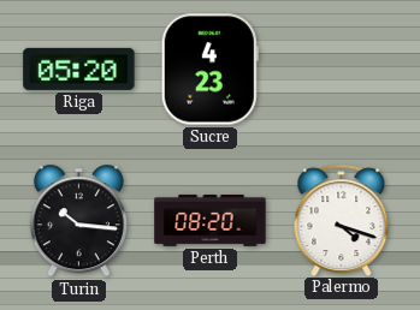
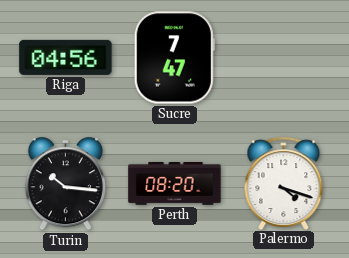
Riga: 05:20 -> 04:56
Sucre: 4:23 -> 7:47
